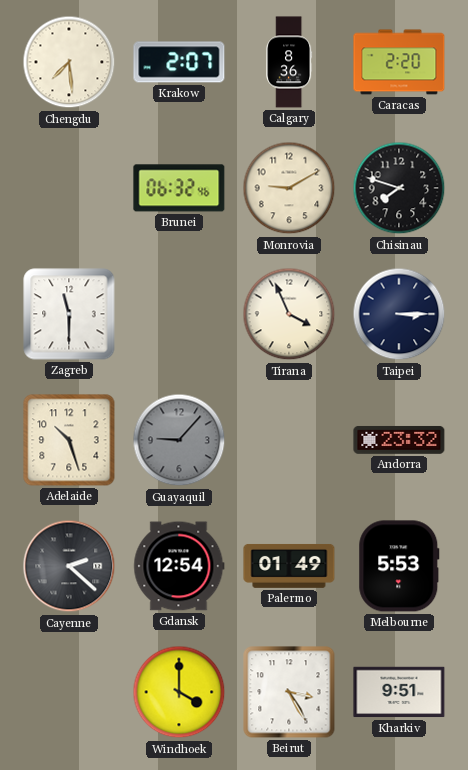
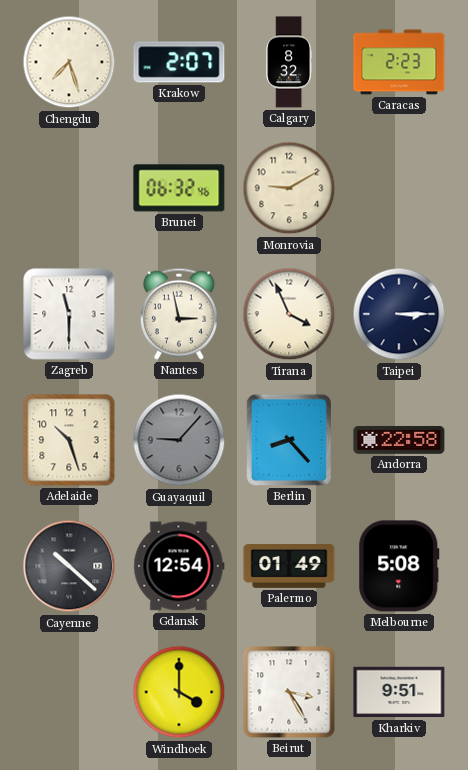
Chengdu: 7:29 -> 7:27
Calgary: 8:36 -> 8:32
Caracas: 2:20 -> 2:23
Chisinau: 7:48 -> none
Nantes: none -> 2:58
Berlin: none -> 8:23
Andorra: 23:32 -> 22:58
Cayenne: 2:22 -> 10:22
Melbourne: 5:53 -> 5:08
